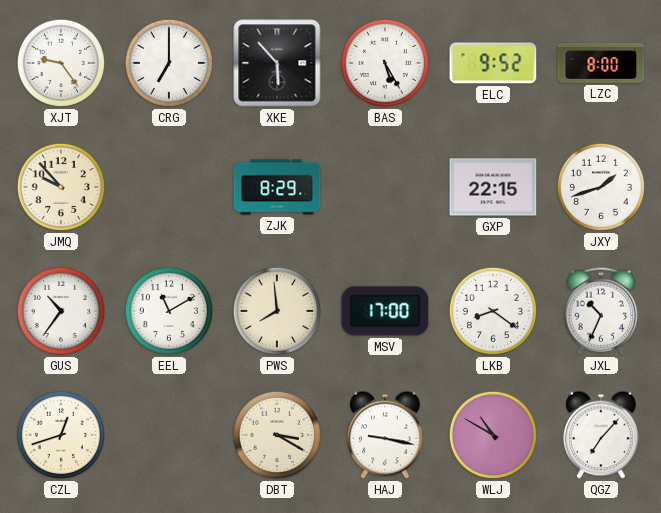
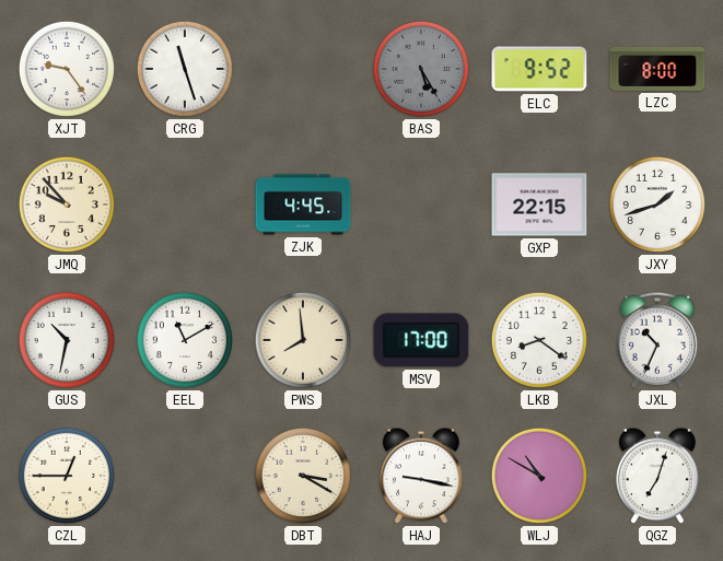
CRG: 7:00 -> 11:27
XKE: 5:53 -> none
BAS dial: white -> grey
ZJK: 8:29 -> 4:45
GUS: 10:36 -> 10:32
CZL: 12:42 -> 12:45
QGZ: 7:07 -> 7:03
